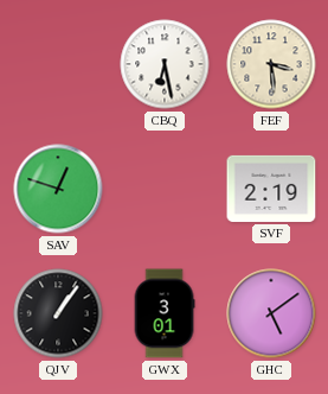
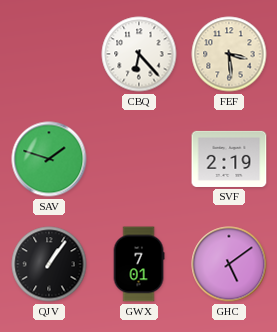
CBQ: 6:28 -> 6:23
SAV: 12:48 -> 1:48
GWX: 3:01 -> 7:01
